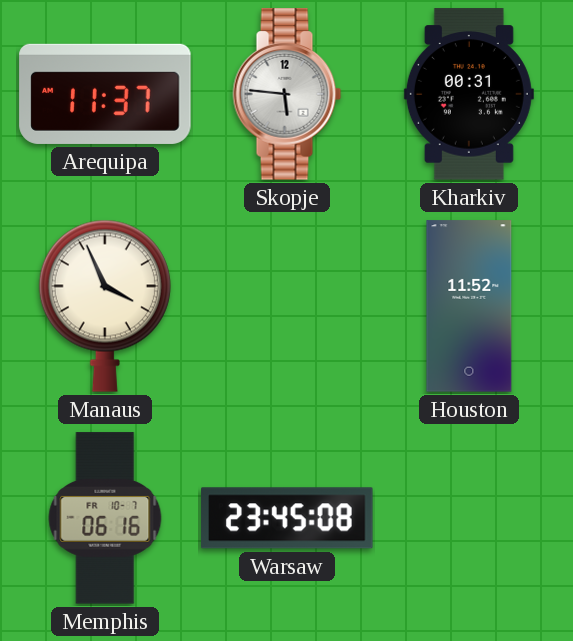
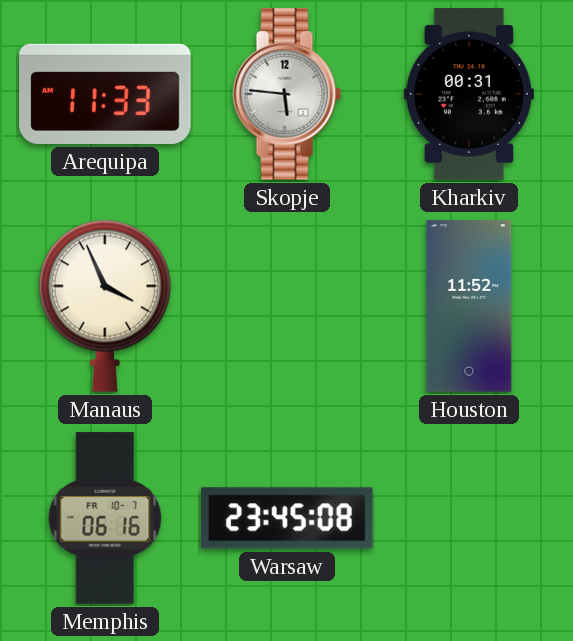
Arequipa: 11:37 -> 11:33
